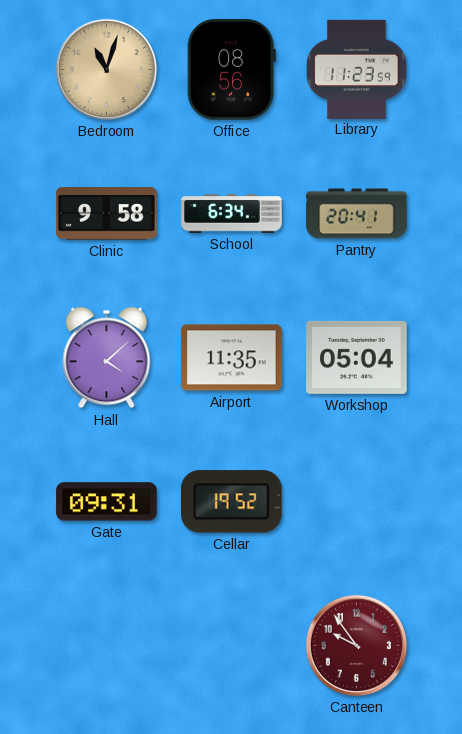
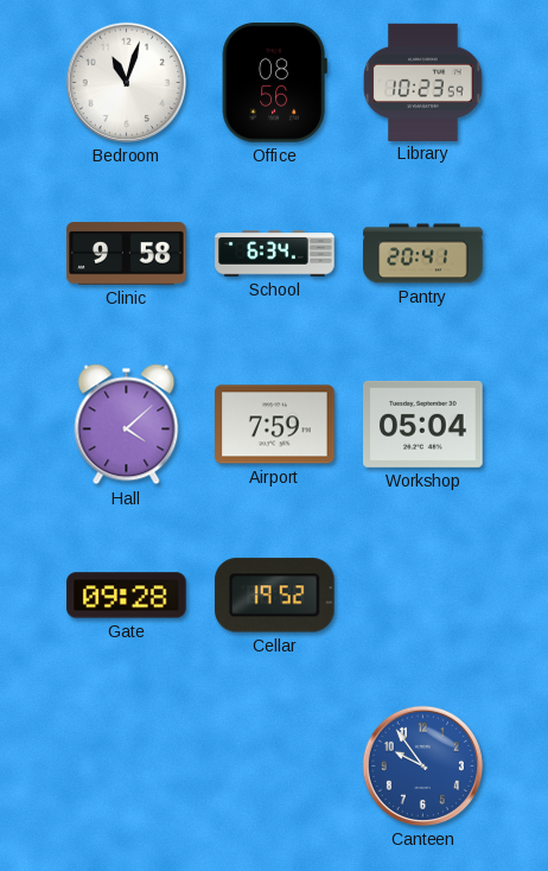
Bedroom dial: champagne -> white
Library: 11:23 -> 10:23
Airport: 11:35 -> 7:59
Gate: 09:31 -> 09:28
Canteen dial: burgundy -> blue
